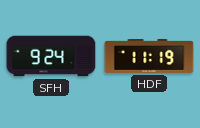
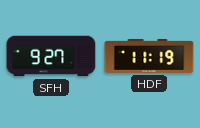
SFH: 9:24 -> 9:27
